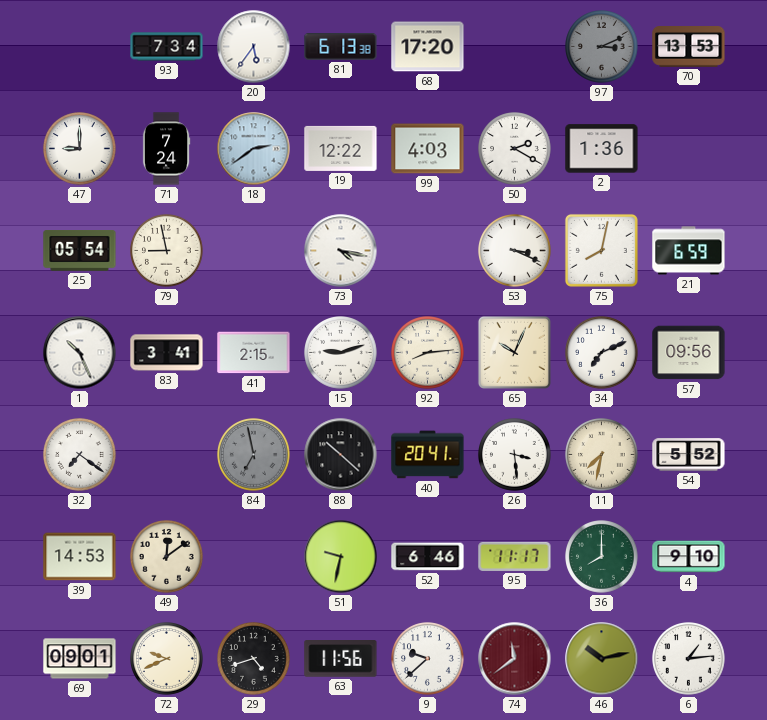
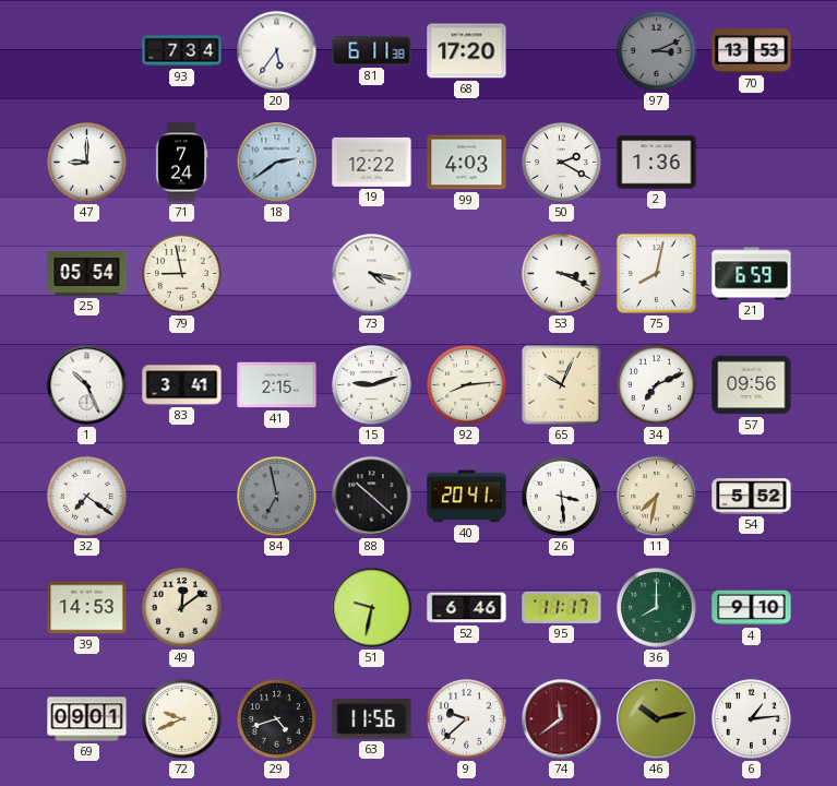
81: 6:13 -> 6:11
